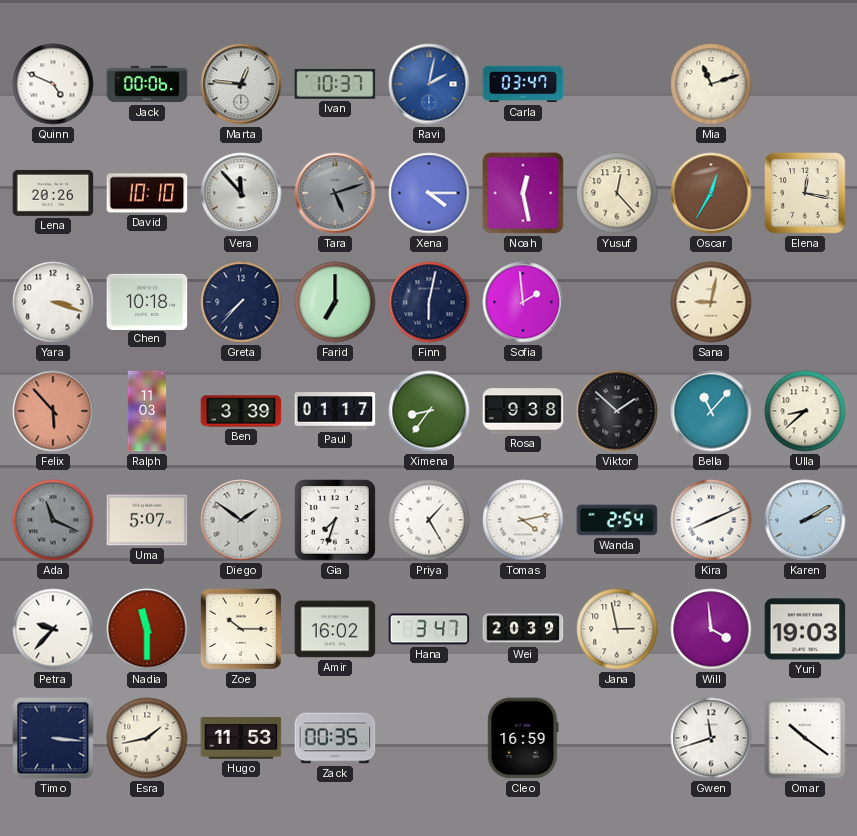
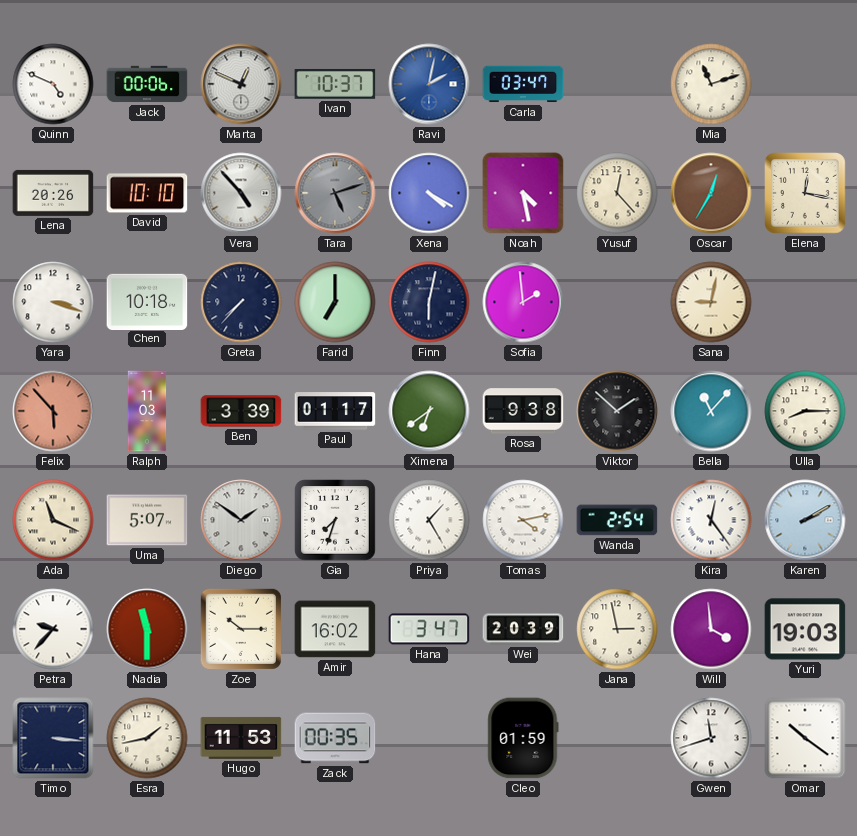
Marta: 12:46 -> 12:49
Vera: 11:53 -> 4:53
Xena: 4:15 -> 4:20
Noah: 12:28 -> 4:28
Ximena: 8:36 -> 6:39
Ulla: 8:38 -> 8:15
Ada dial: grey -> cream
Kira: 8:11 -> 12:24
Cleo: 16:59 -> 01:59
